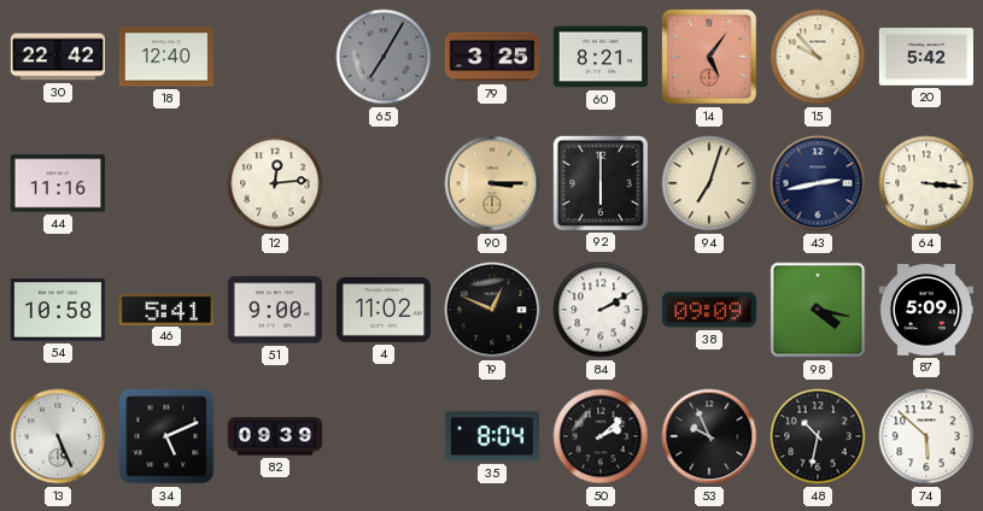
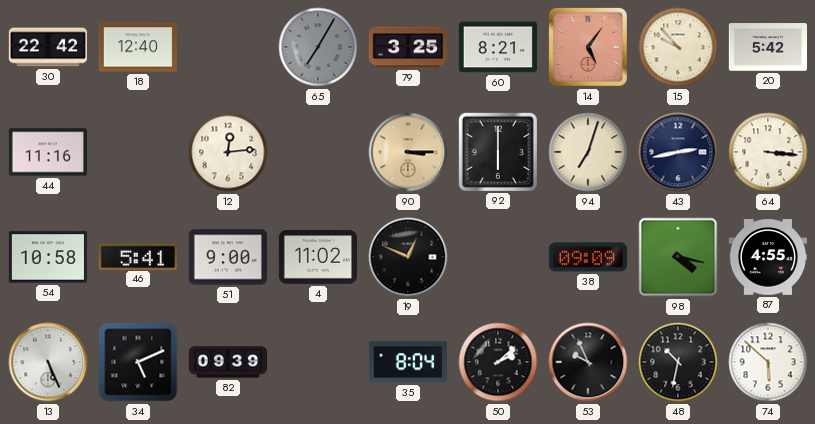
84: 2:10 -> none
87: 5:09 -> 4:55
